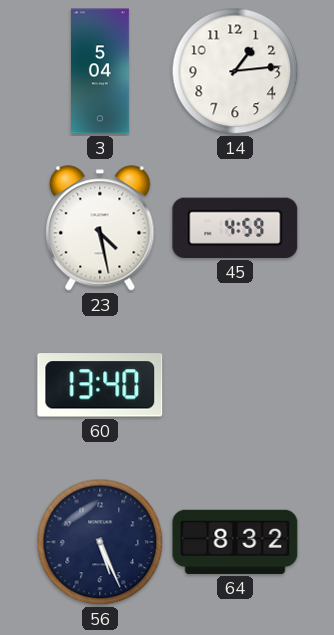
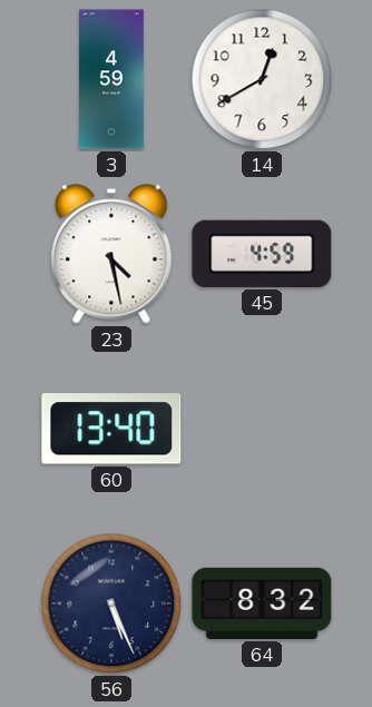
3: 5:04 -> 4:59
14: 1:14 -> 12:40
